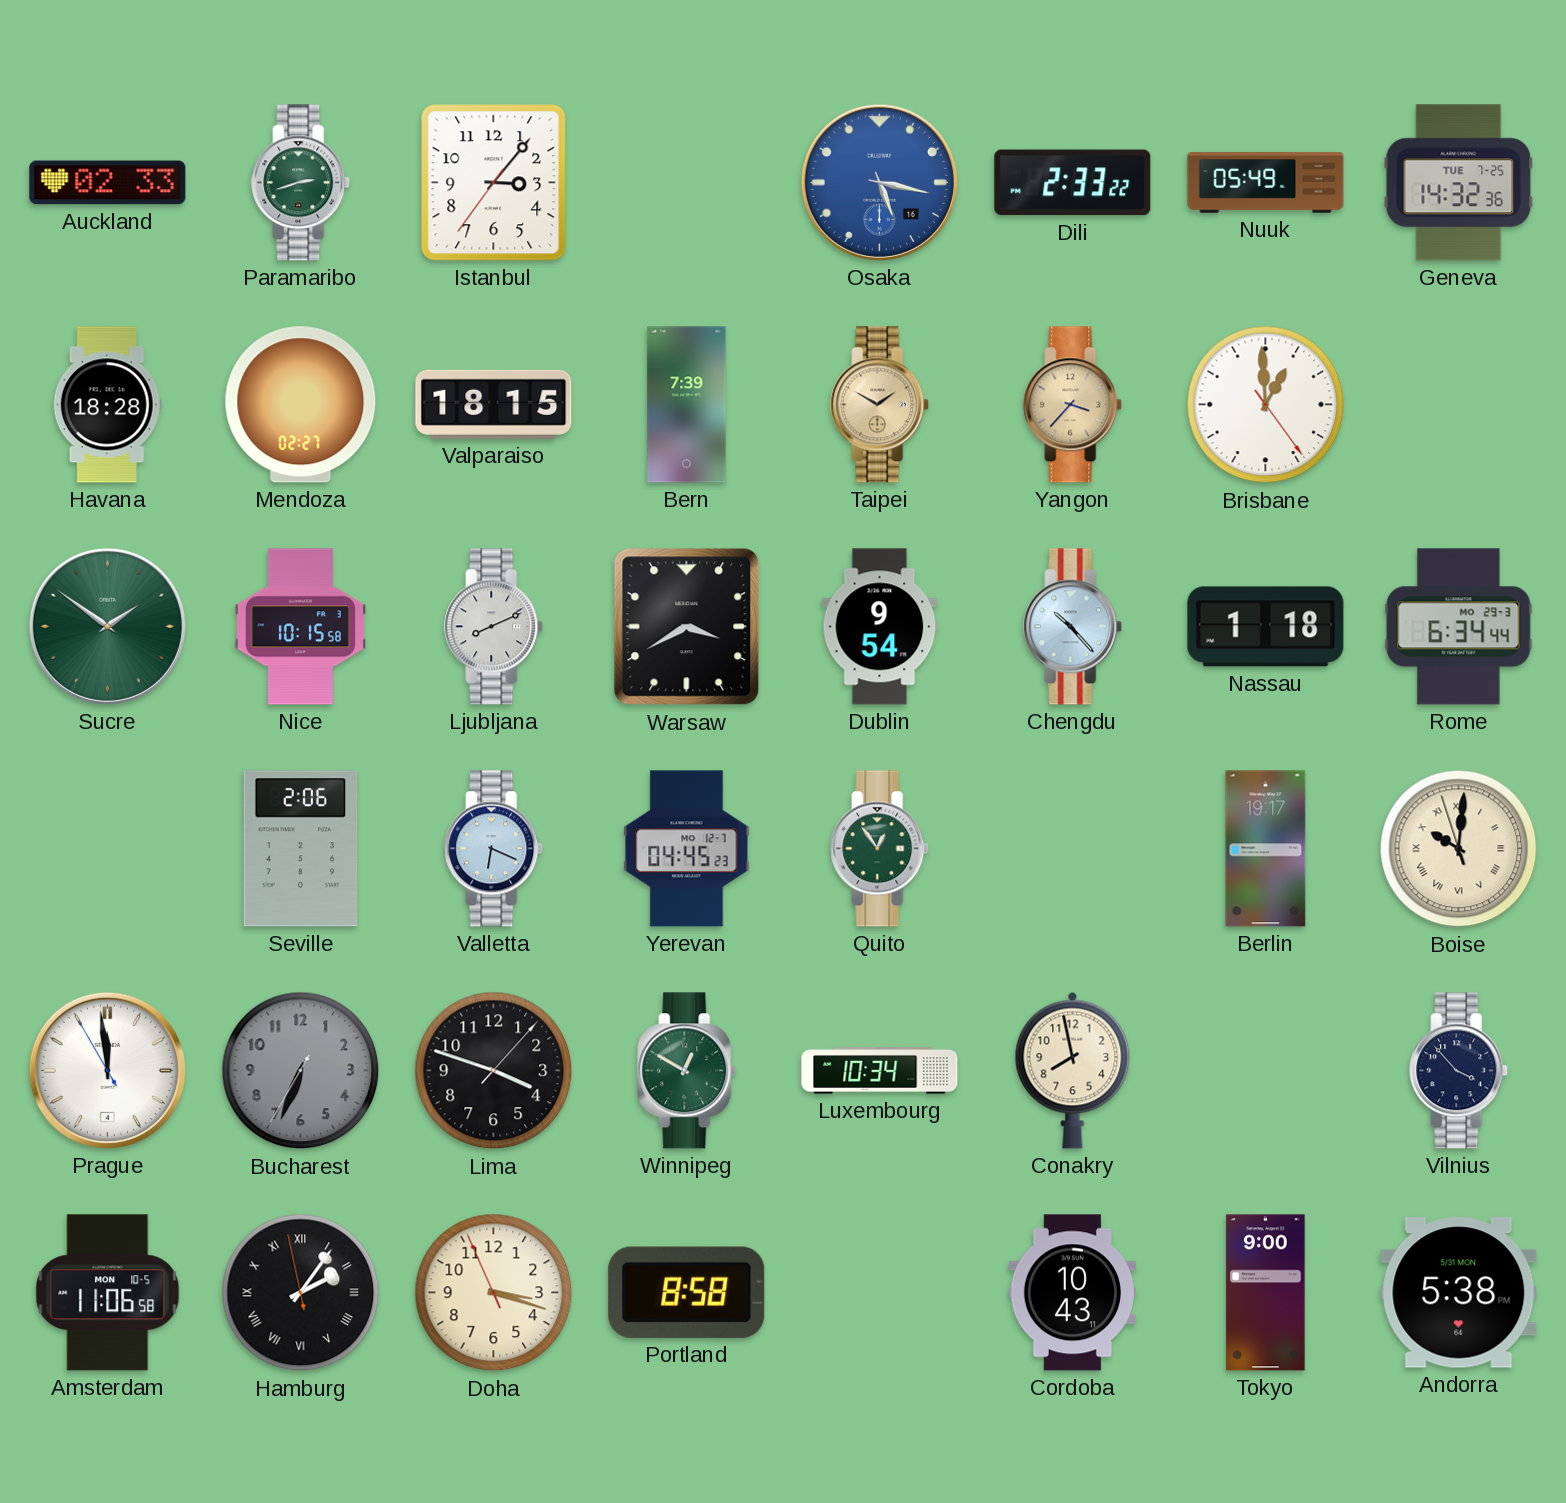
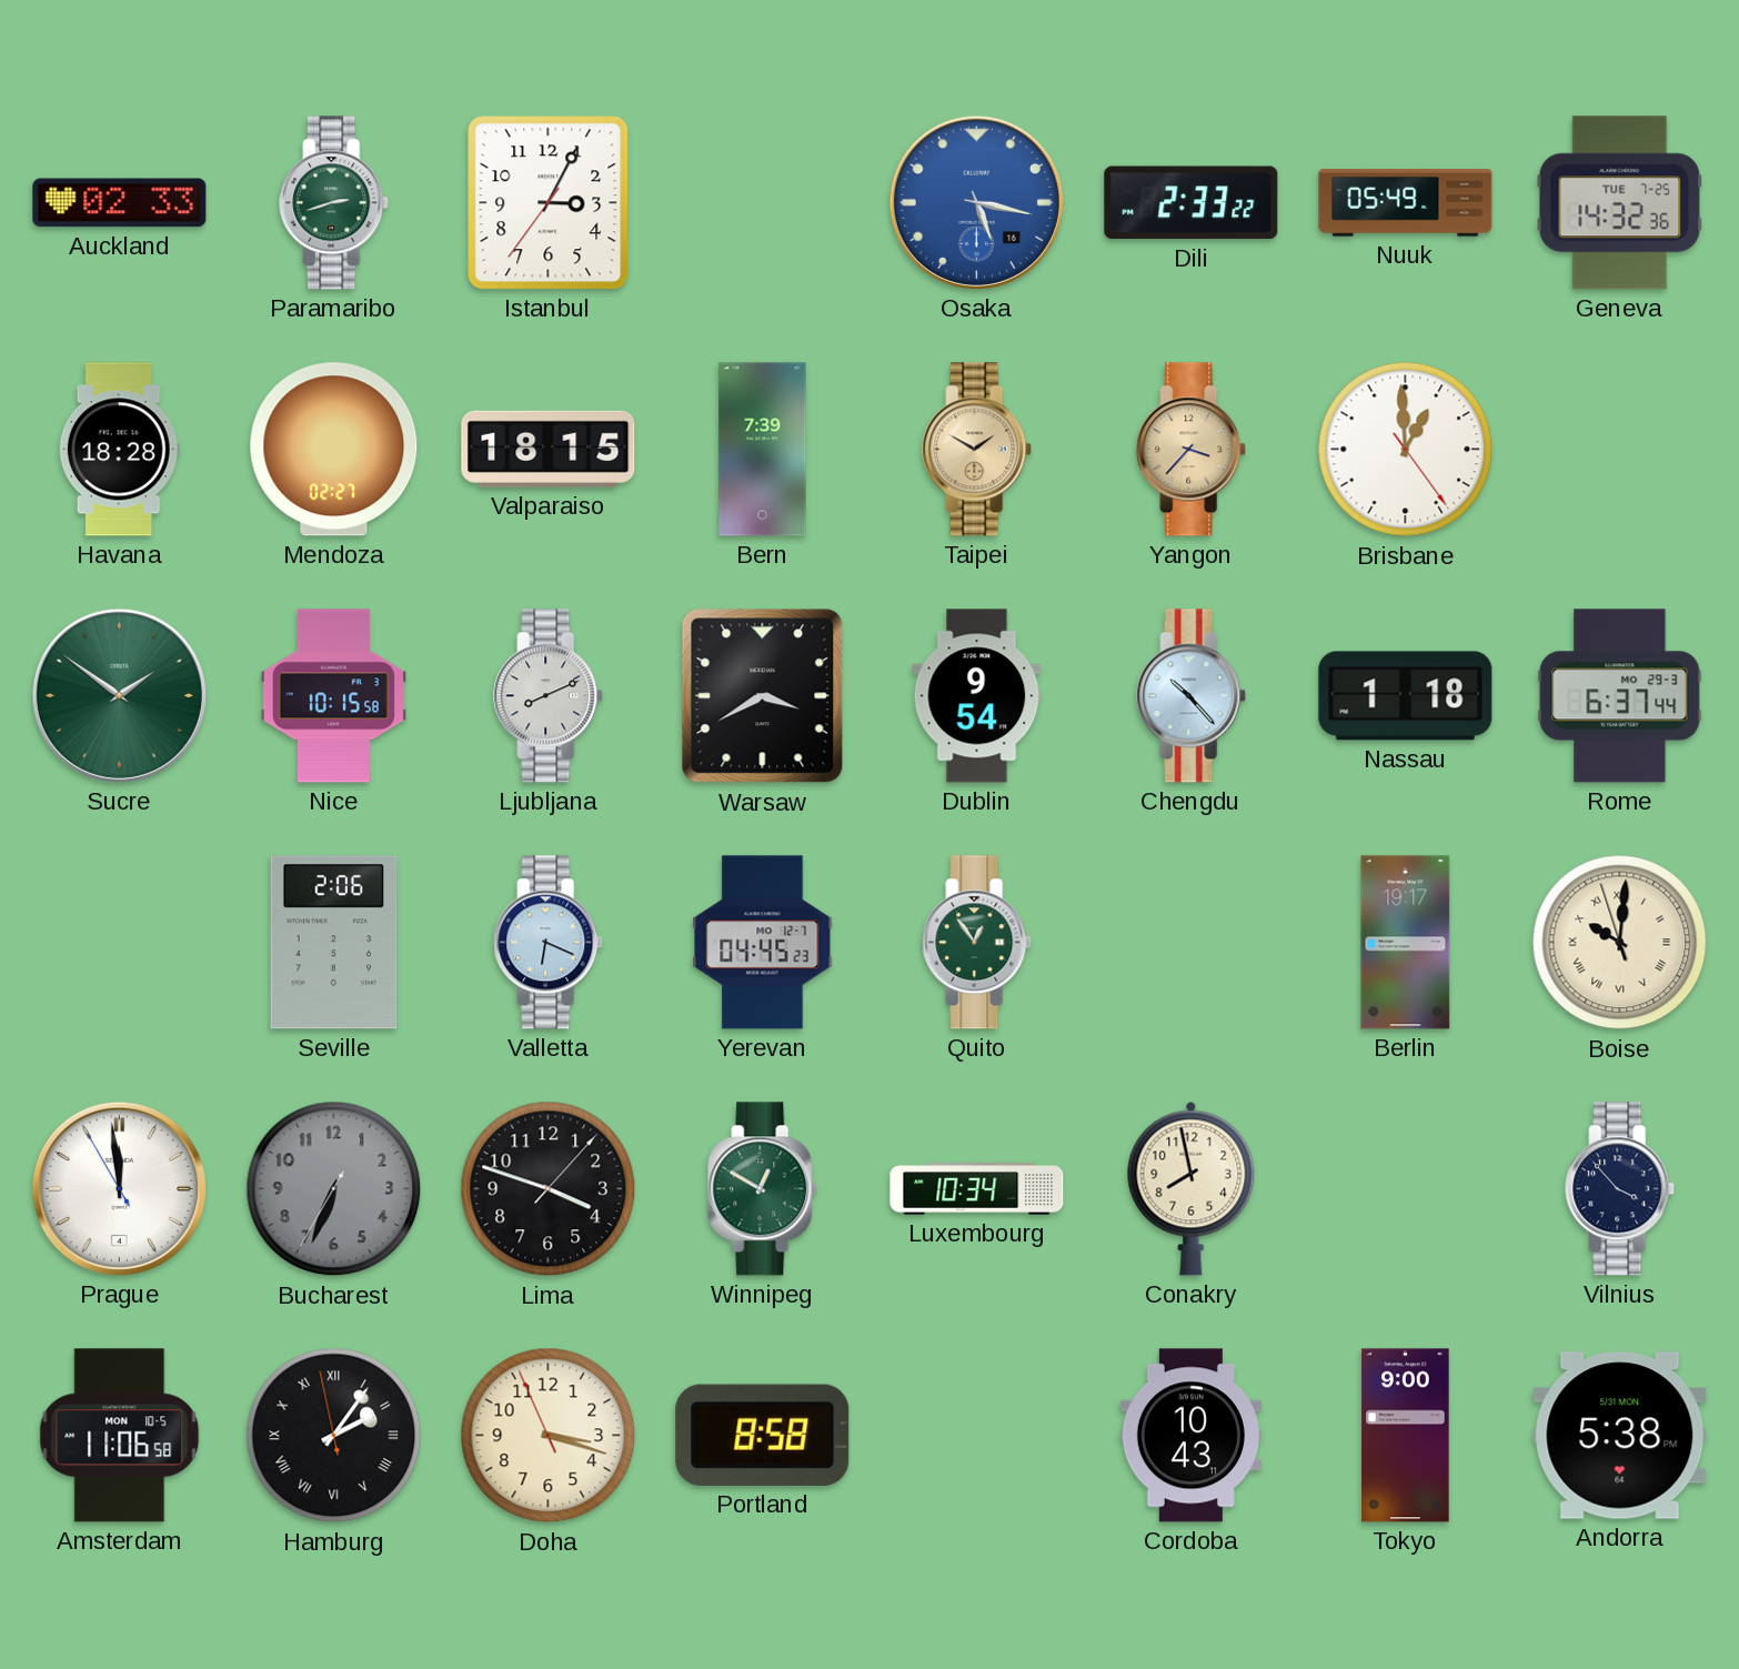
Istanbul: 3:06 -> 3:04
Rome: 6:34 -> 6:37
